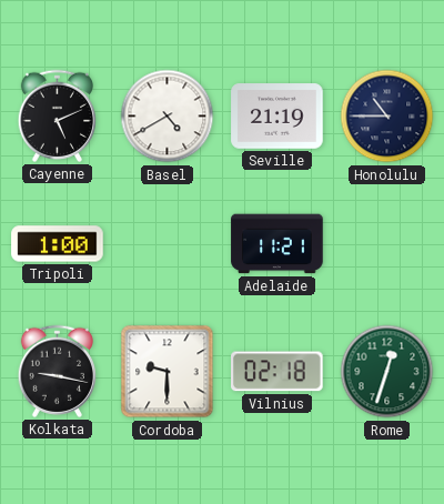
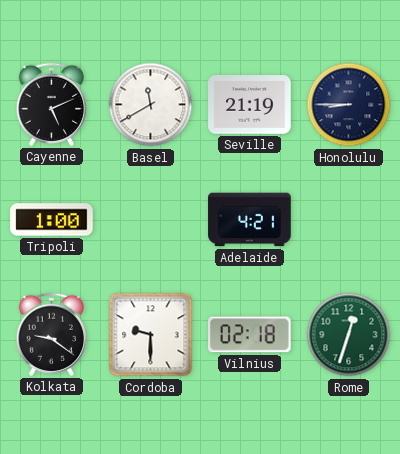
Basel: 4:40 -> 11:40
Honolulu: 10:45 -> 8:45
Adelaide: 11:21 -> 4:21
Kolkata: 9:17 -> 9:21
